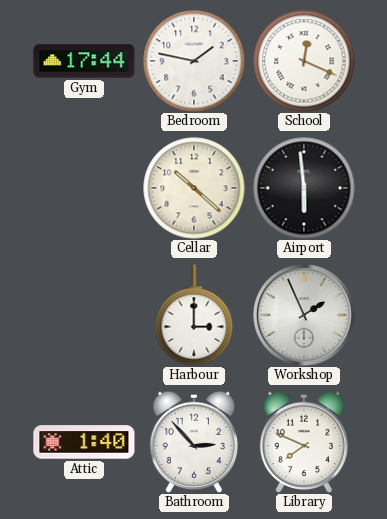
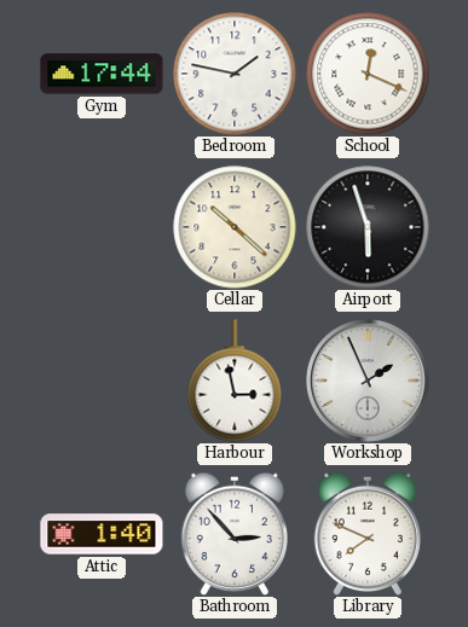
Airport: 5:59 -> 5:57
Harbour: 3:00 -> 2:58
